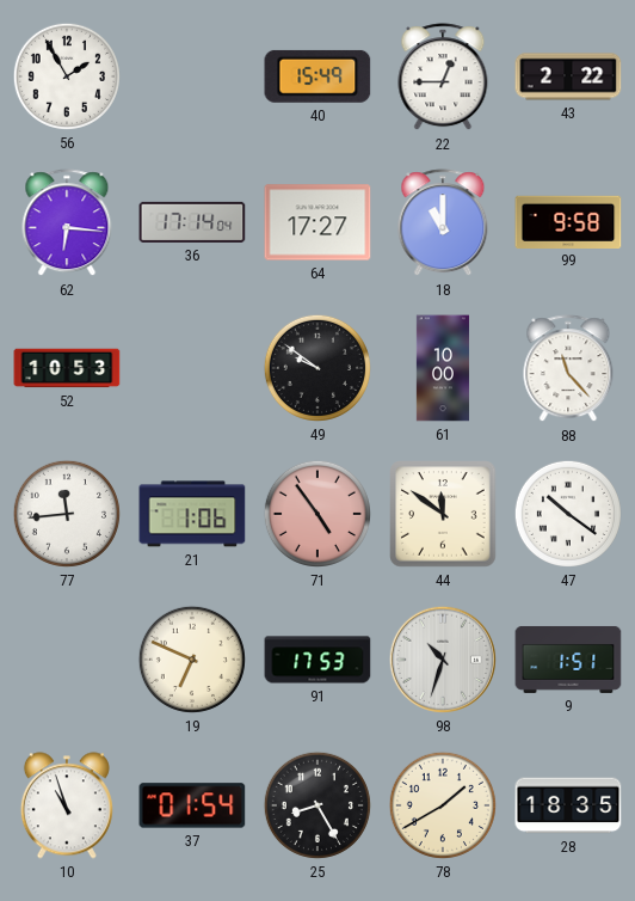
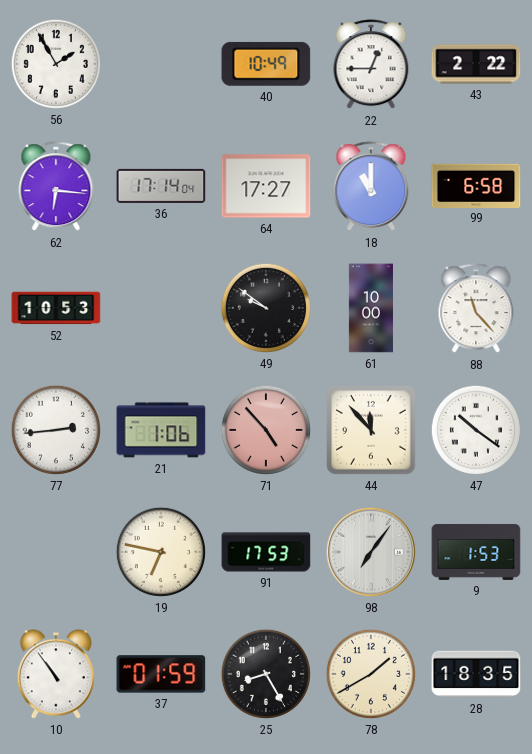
40: 15:49 -> 10:49
99: 9:58 -> 6:58
77: 11:44 -> 2:44
71: 4:54 -> 4:53
44: 11:51 -> 11:53
19: 6:49 -> 6:47
98: 10:33 -> 7:06
9: 1:51 -> 1:53
10: 10:57 -> 10:54
37: 01:54 -> 01:59
